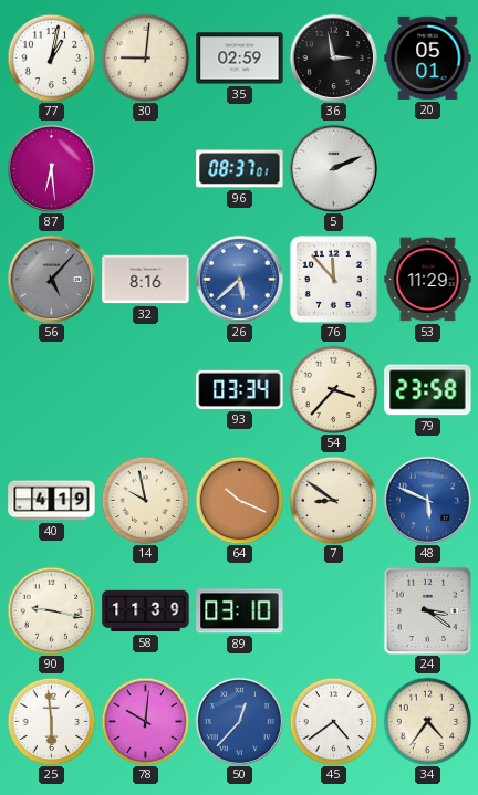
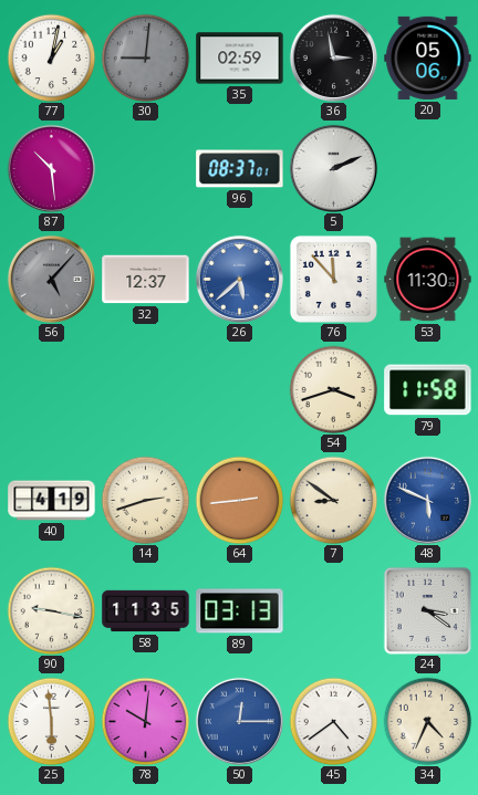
30 dial: cream -> grey
20: 05:01 -> 05:06
87: 6:29 -> 10:29
32: 8:16 -> 12:37
53: 11:29 -> 11:30
93: 03:34 -> none
54: 3:37 -> 3:42
79: 23:58 -> 11:58
14: 9:58 -> 2:42
64: 10:19 -> 2:44
58: 11:39 -> 11:35
89: 03:10 -> 03:13
50: 12:37 -> 12:15
34: 4:36 -> 4:34
